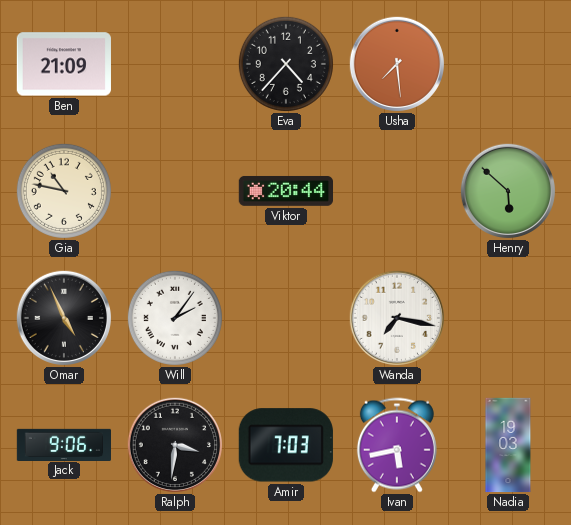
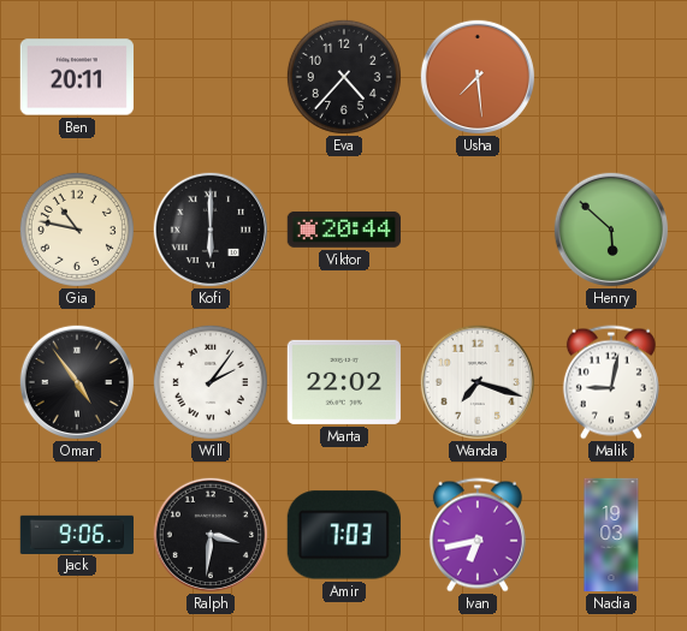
Ben: 21:09 -> 20:11
Kofi: none -> 6:00
Omar: 4:56 -> 4:54
Marta: none -> 22:02
Wanda: 7:17 -> 7:18
Malik: none -> 9:02
Ivan: 5:43 -> 6:43
